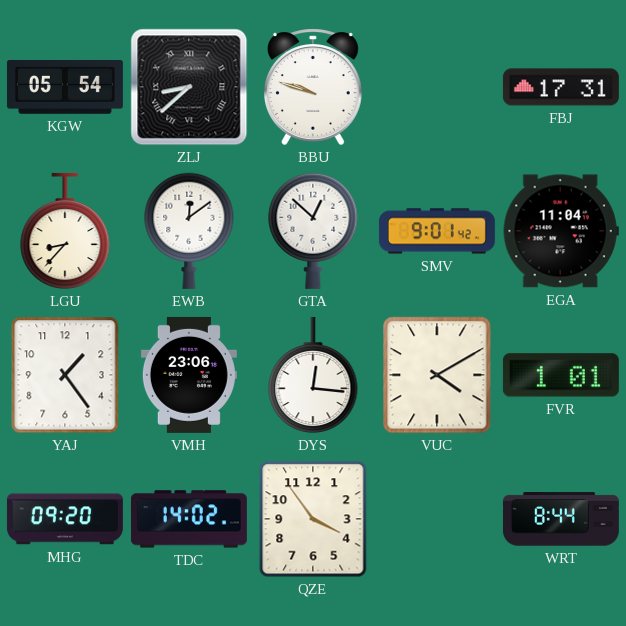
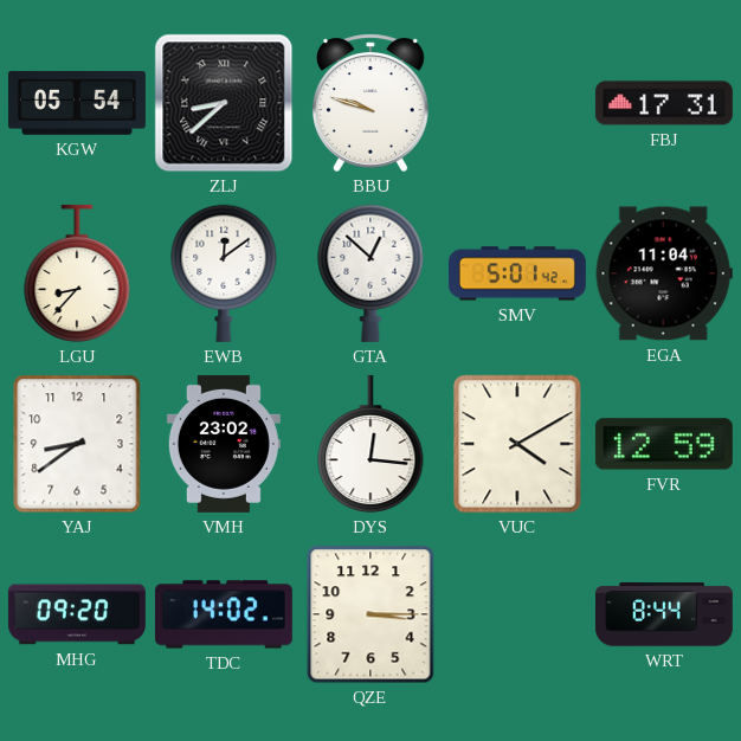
SMV: 9:01 -> 5:01
YAJ: 1:24 -> 8:39
VMH: 23:06 -> 23:02
FVR: 1:01 -> 12:59
QZE: 3:54 -> 3:15
